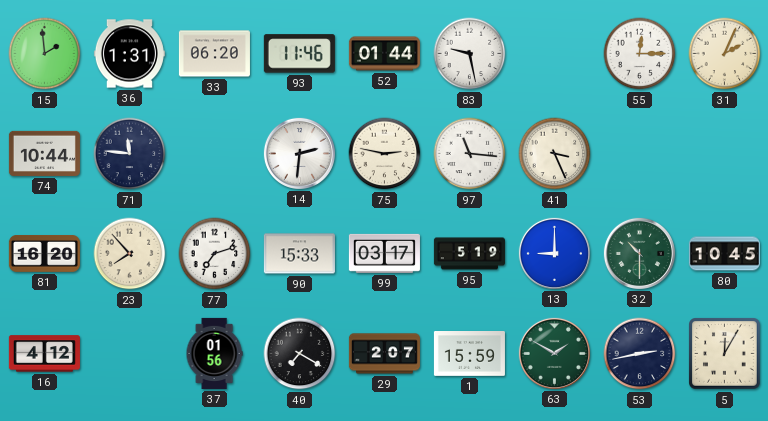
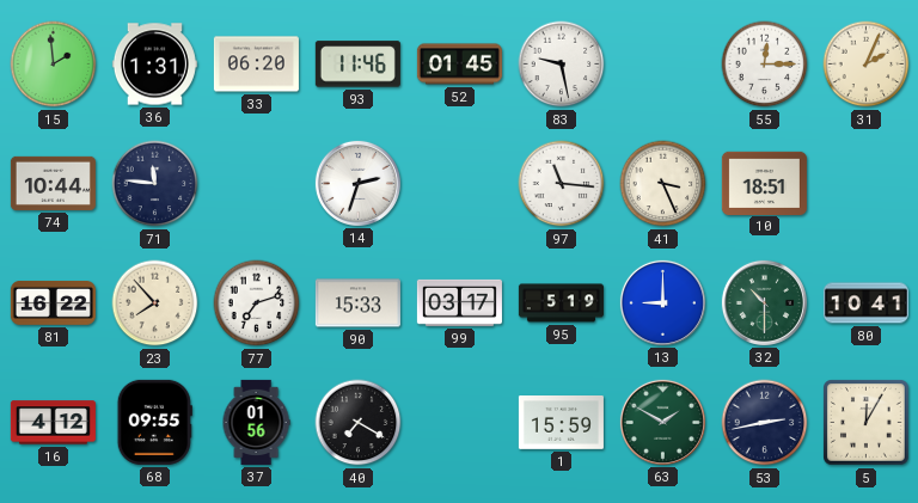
52: 01:44 -> 01:45
14: 2:31 -> 2:33
75: 2:47 -> none
10: none -> 18:51
81: 16:20 -> 16:22
80: 10:45 -> 10:41
68: none -> 09:55
29: 2:07 -> none
